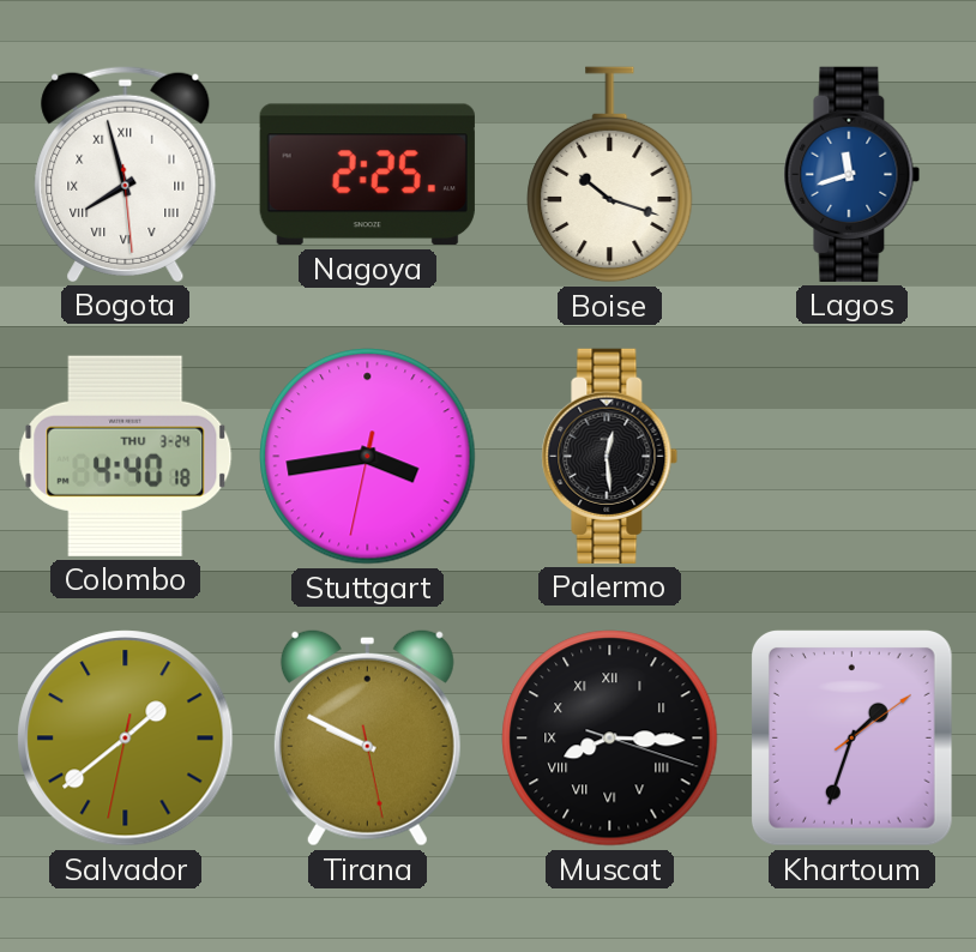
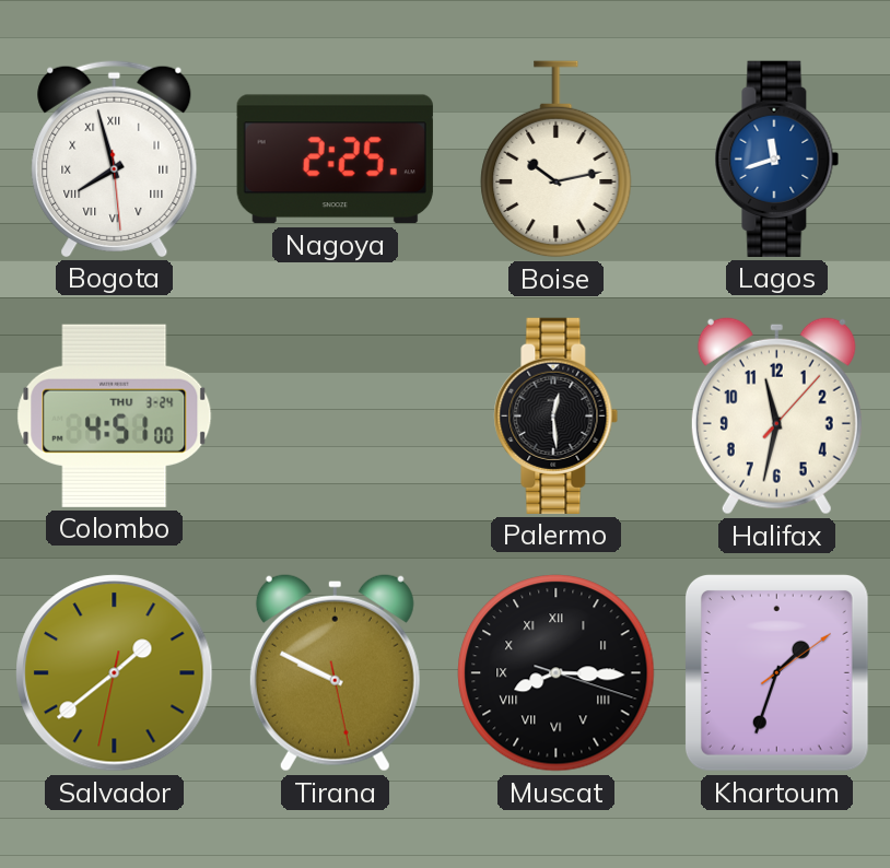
Boise: 10:18 -> 10:13
Colombo: 4:40 -> 4:51
Stuttgart: 3:43 -> none
Halifax: none -> 11:32
